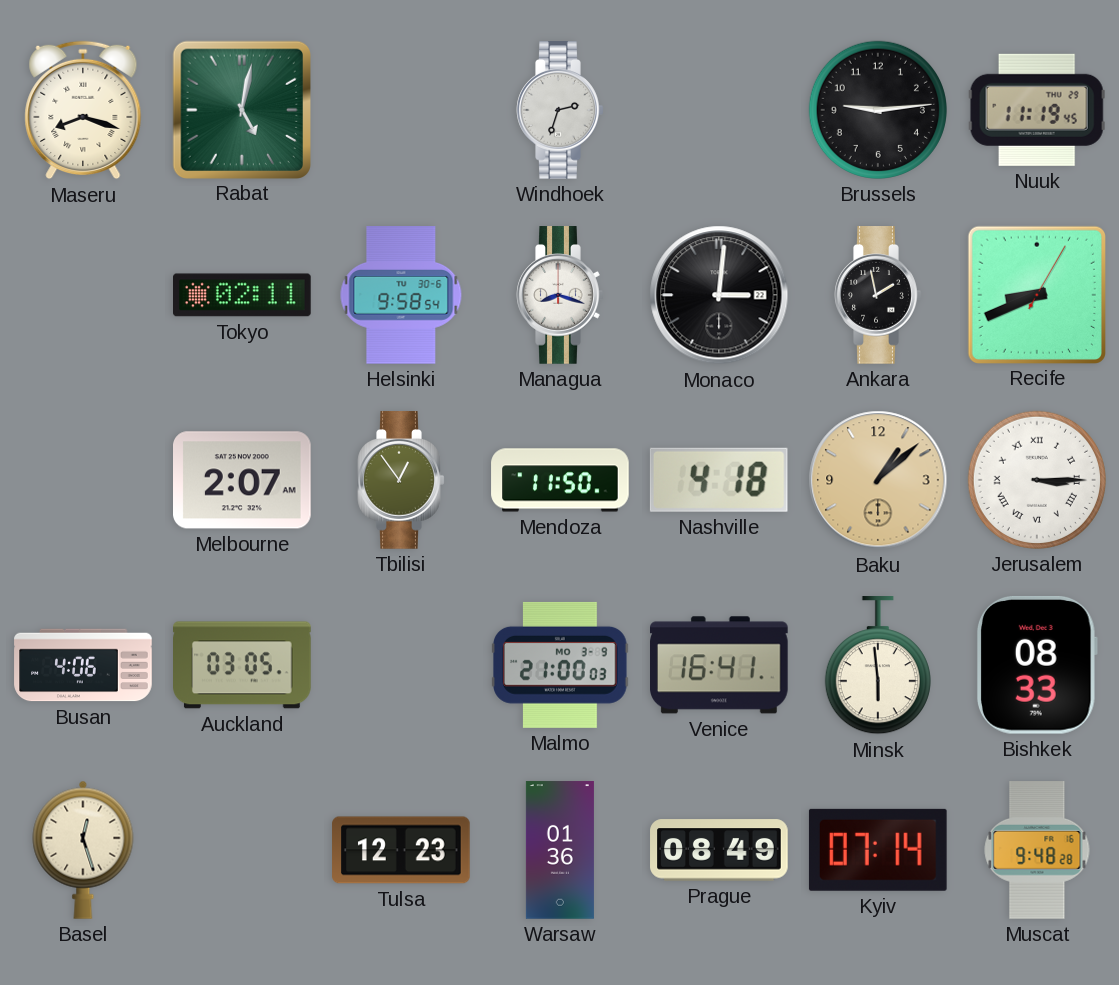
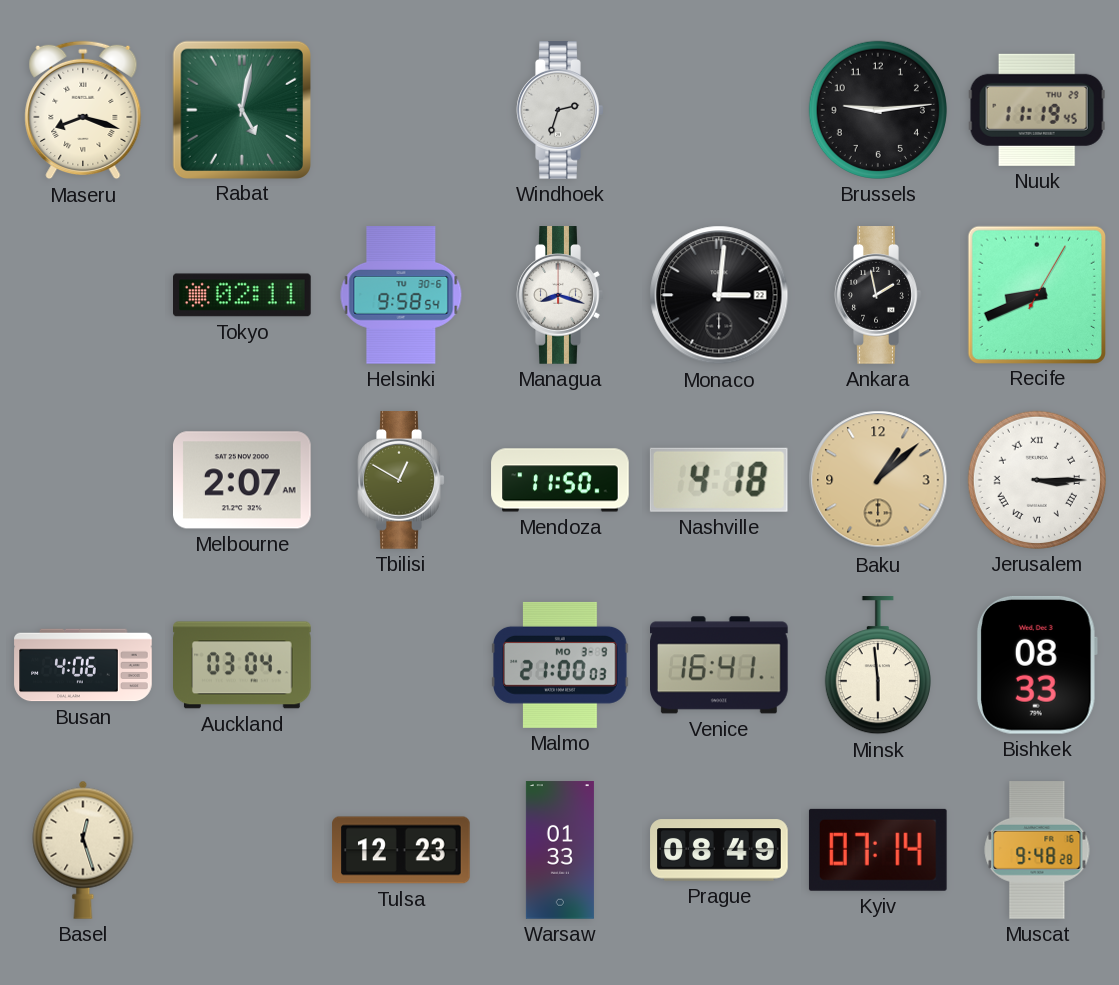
Tbilisi: 12:54 -> 12:50
Auckland: 03:05 -> 03:04
Warsaw: 01:36 -> 01:33
